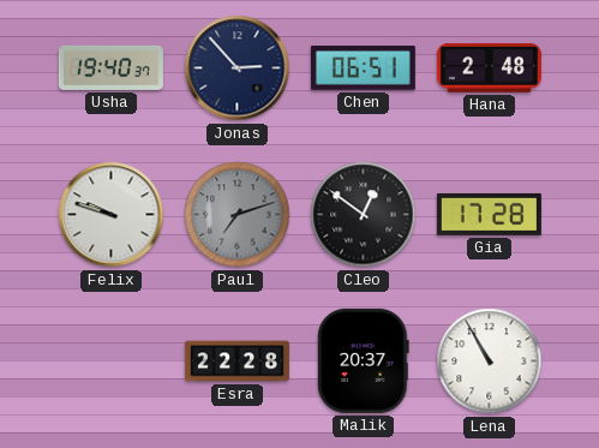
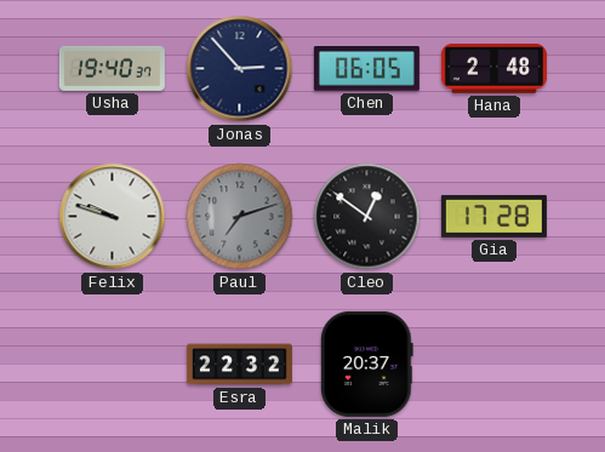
Chen: 06:51 -> 06:05
Esra: 22:28 -> 22:32
Lena: 10:55 -> none
